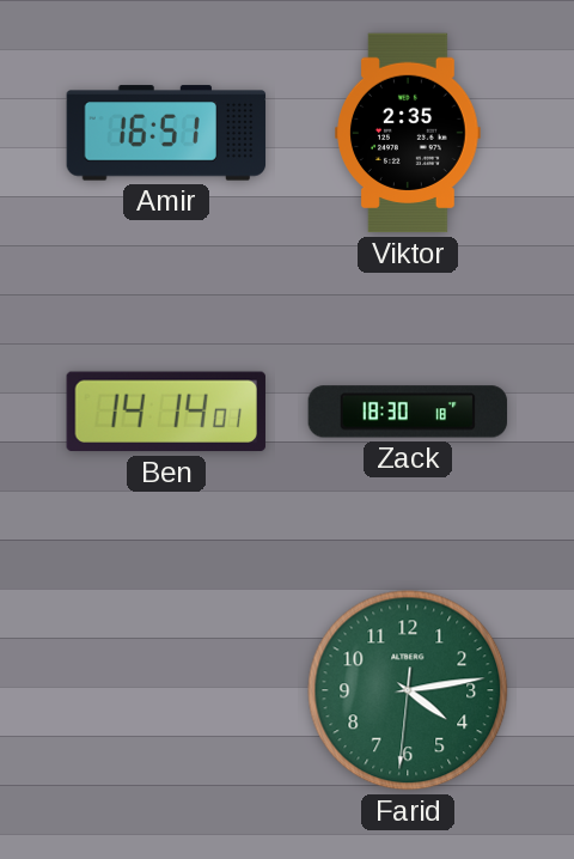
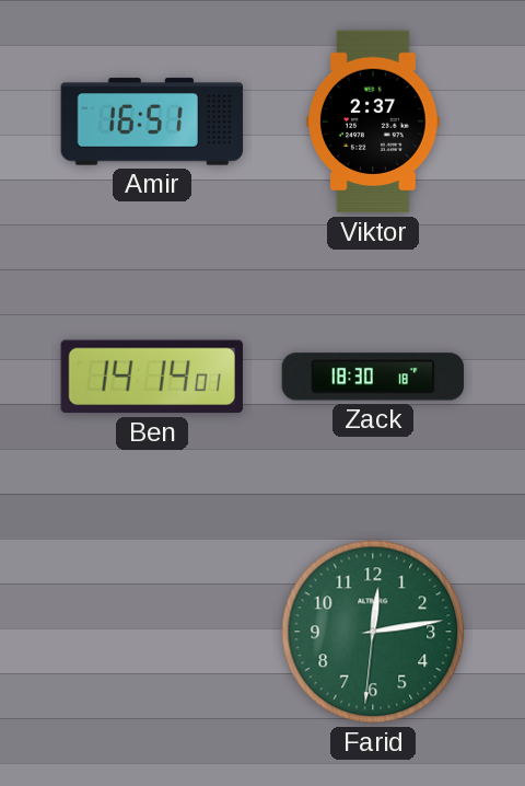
Viktor: 2:35 -> 2:37
Farid: 4:13 -> 12:13
